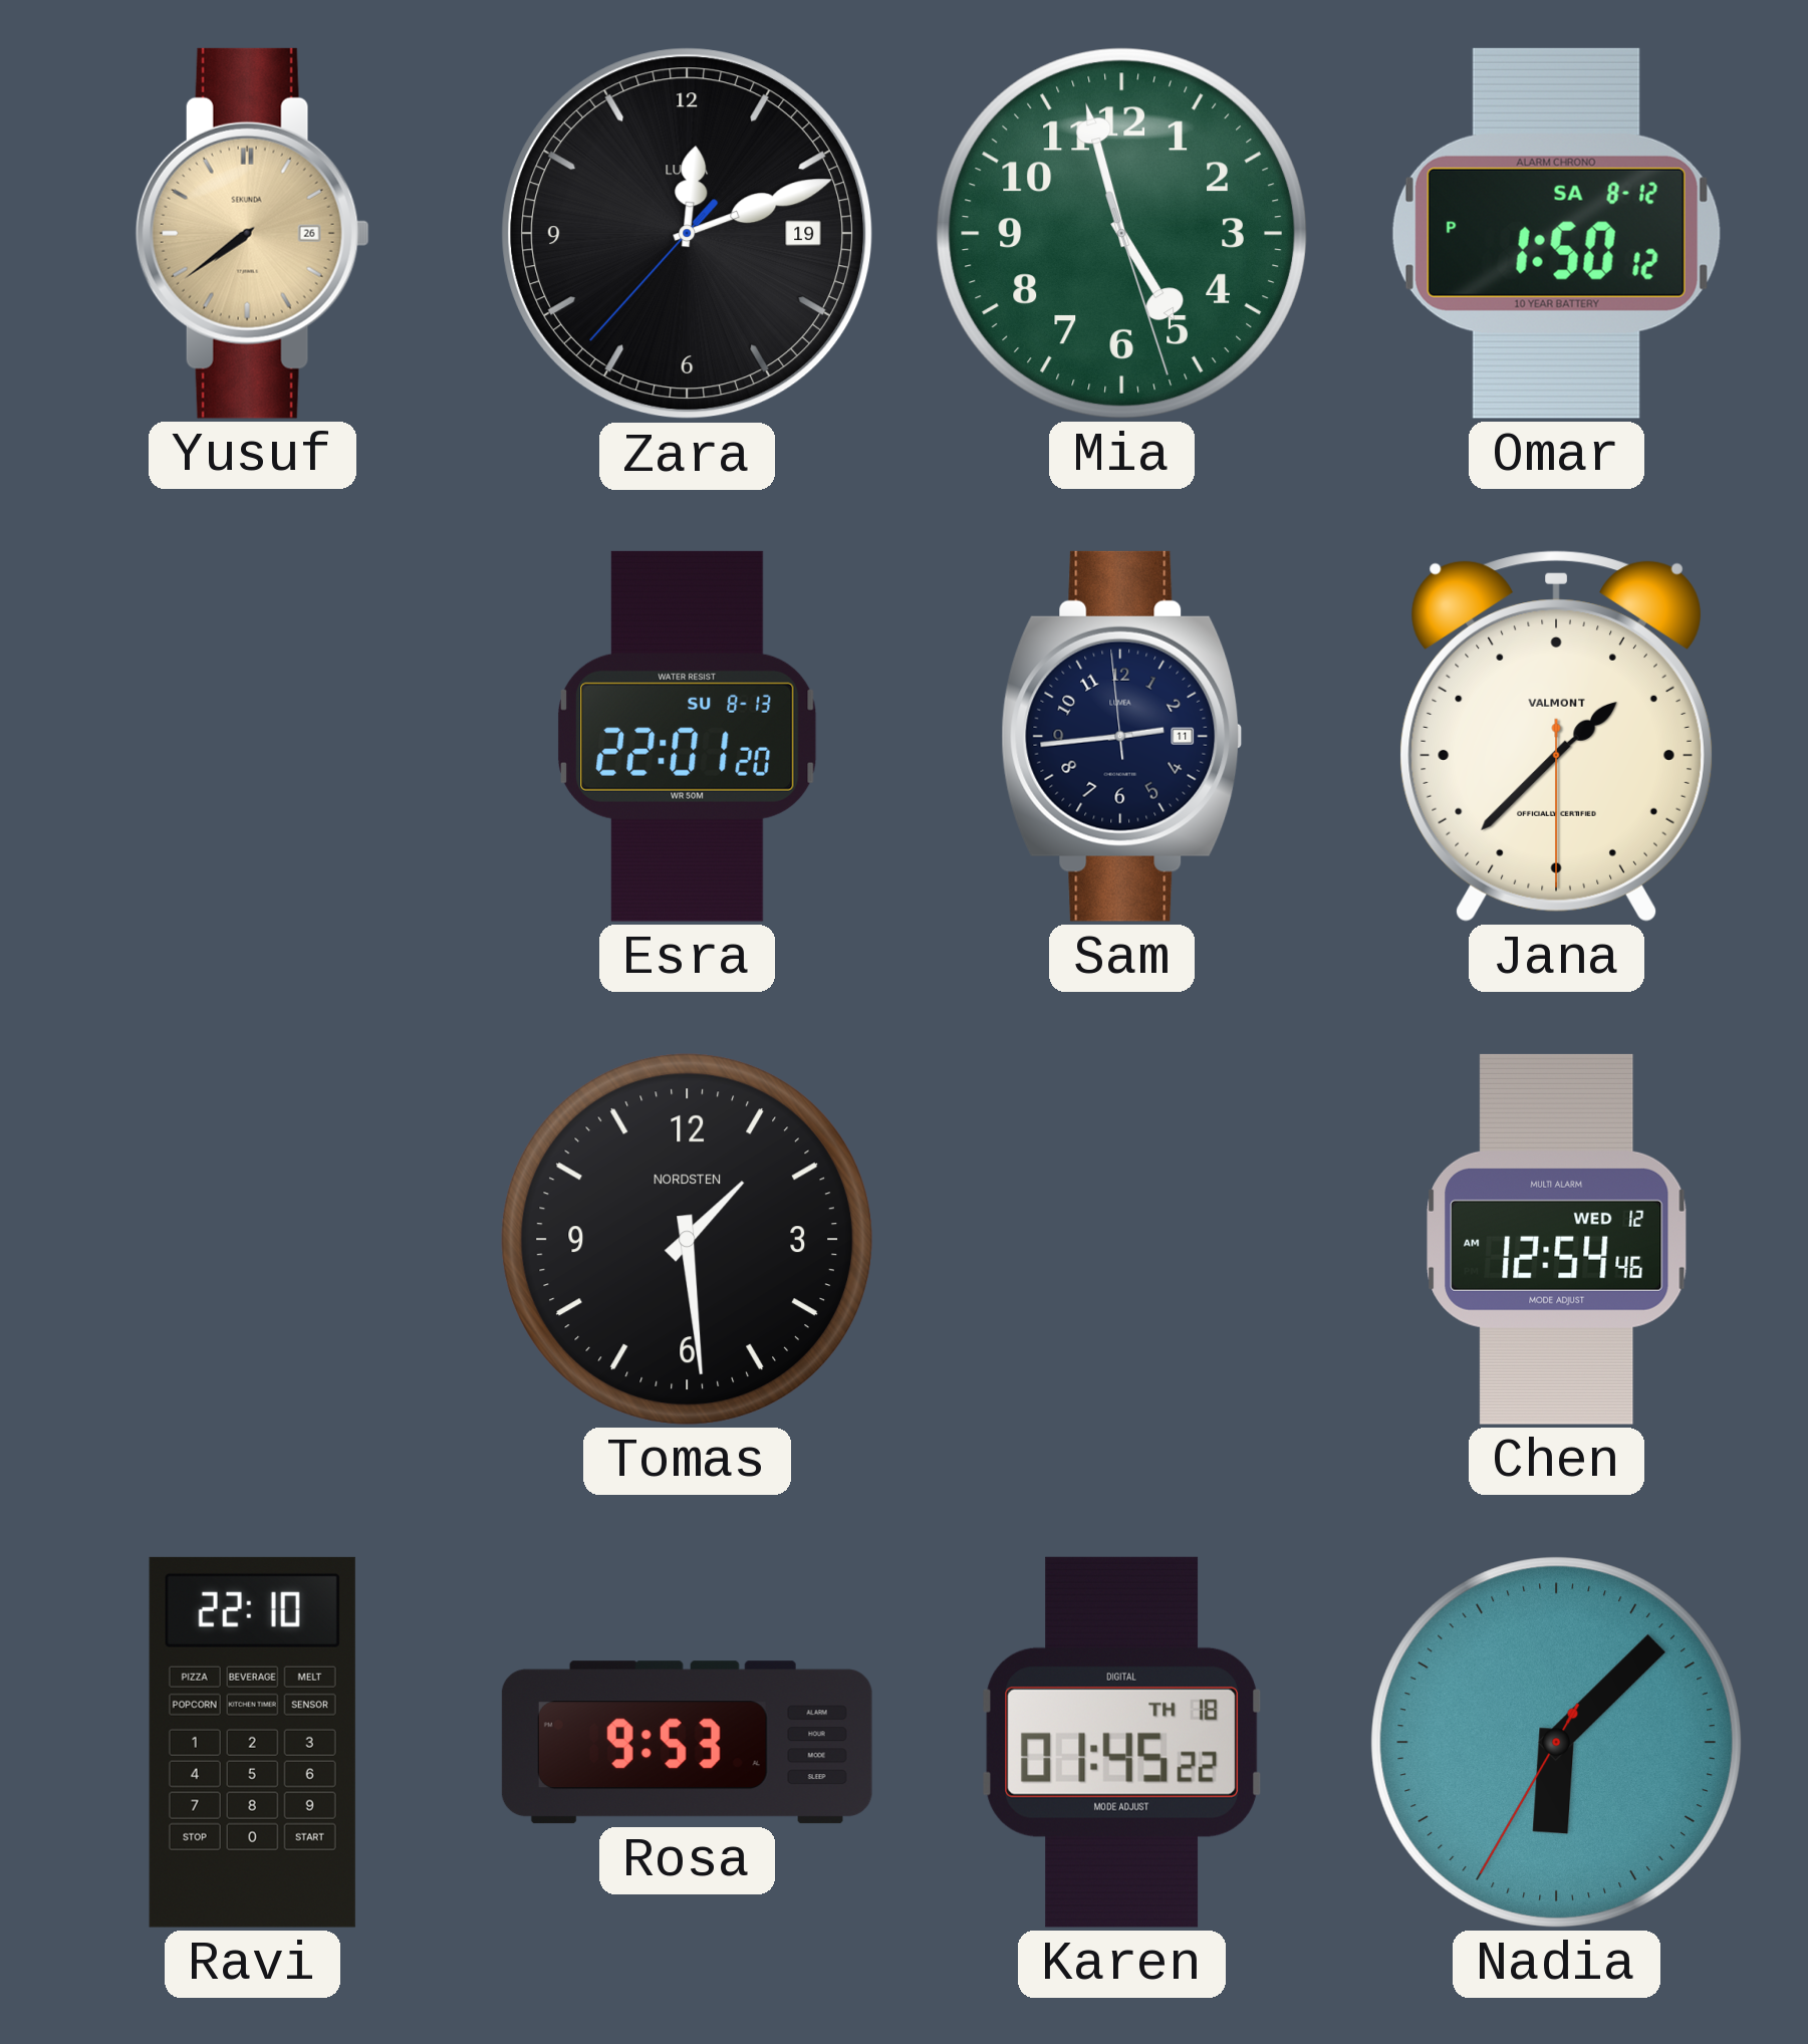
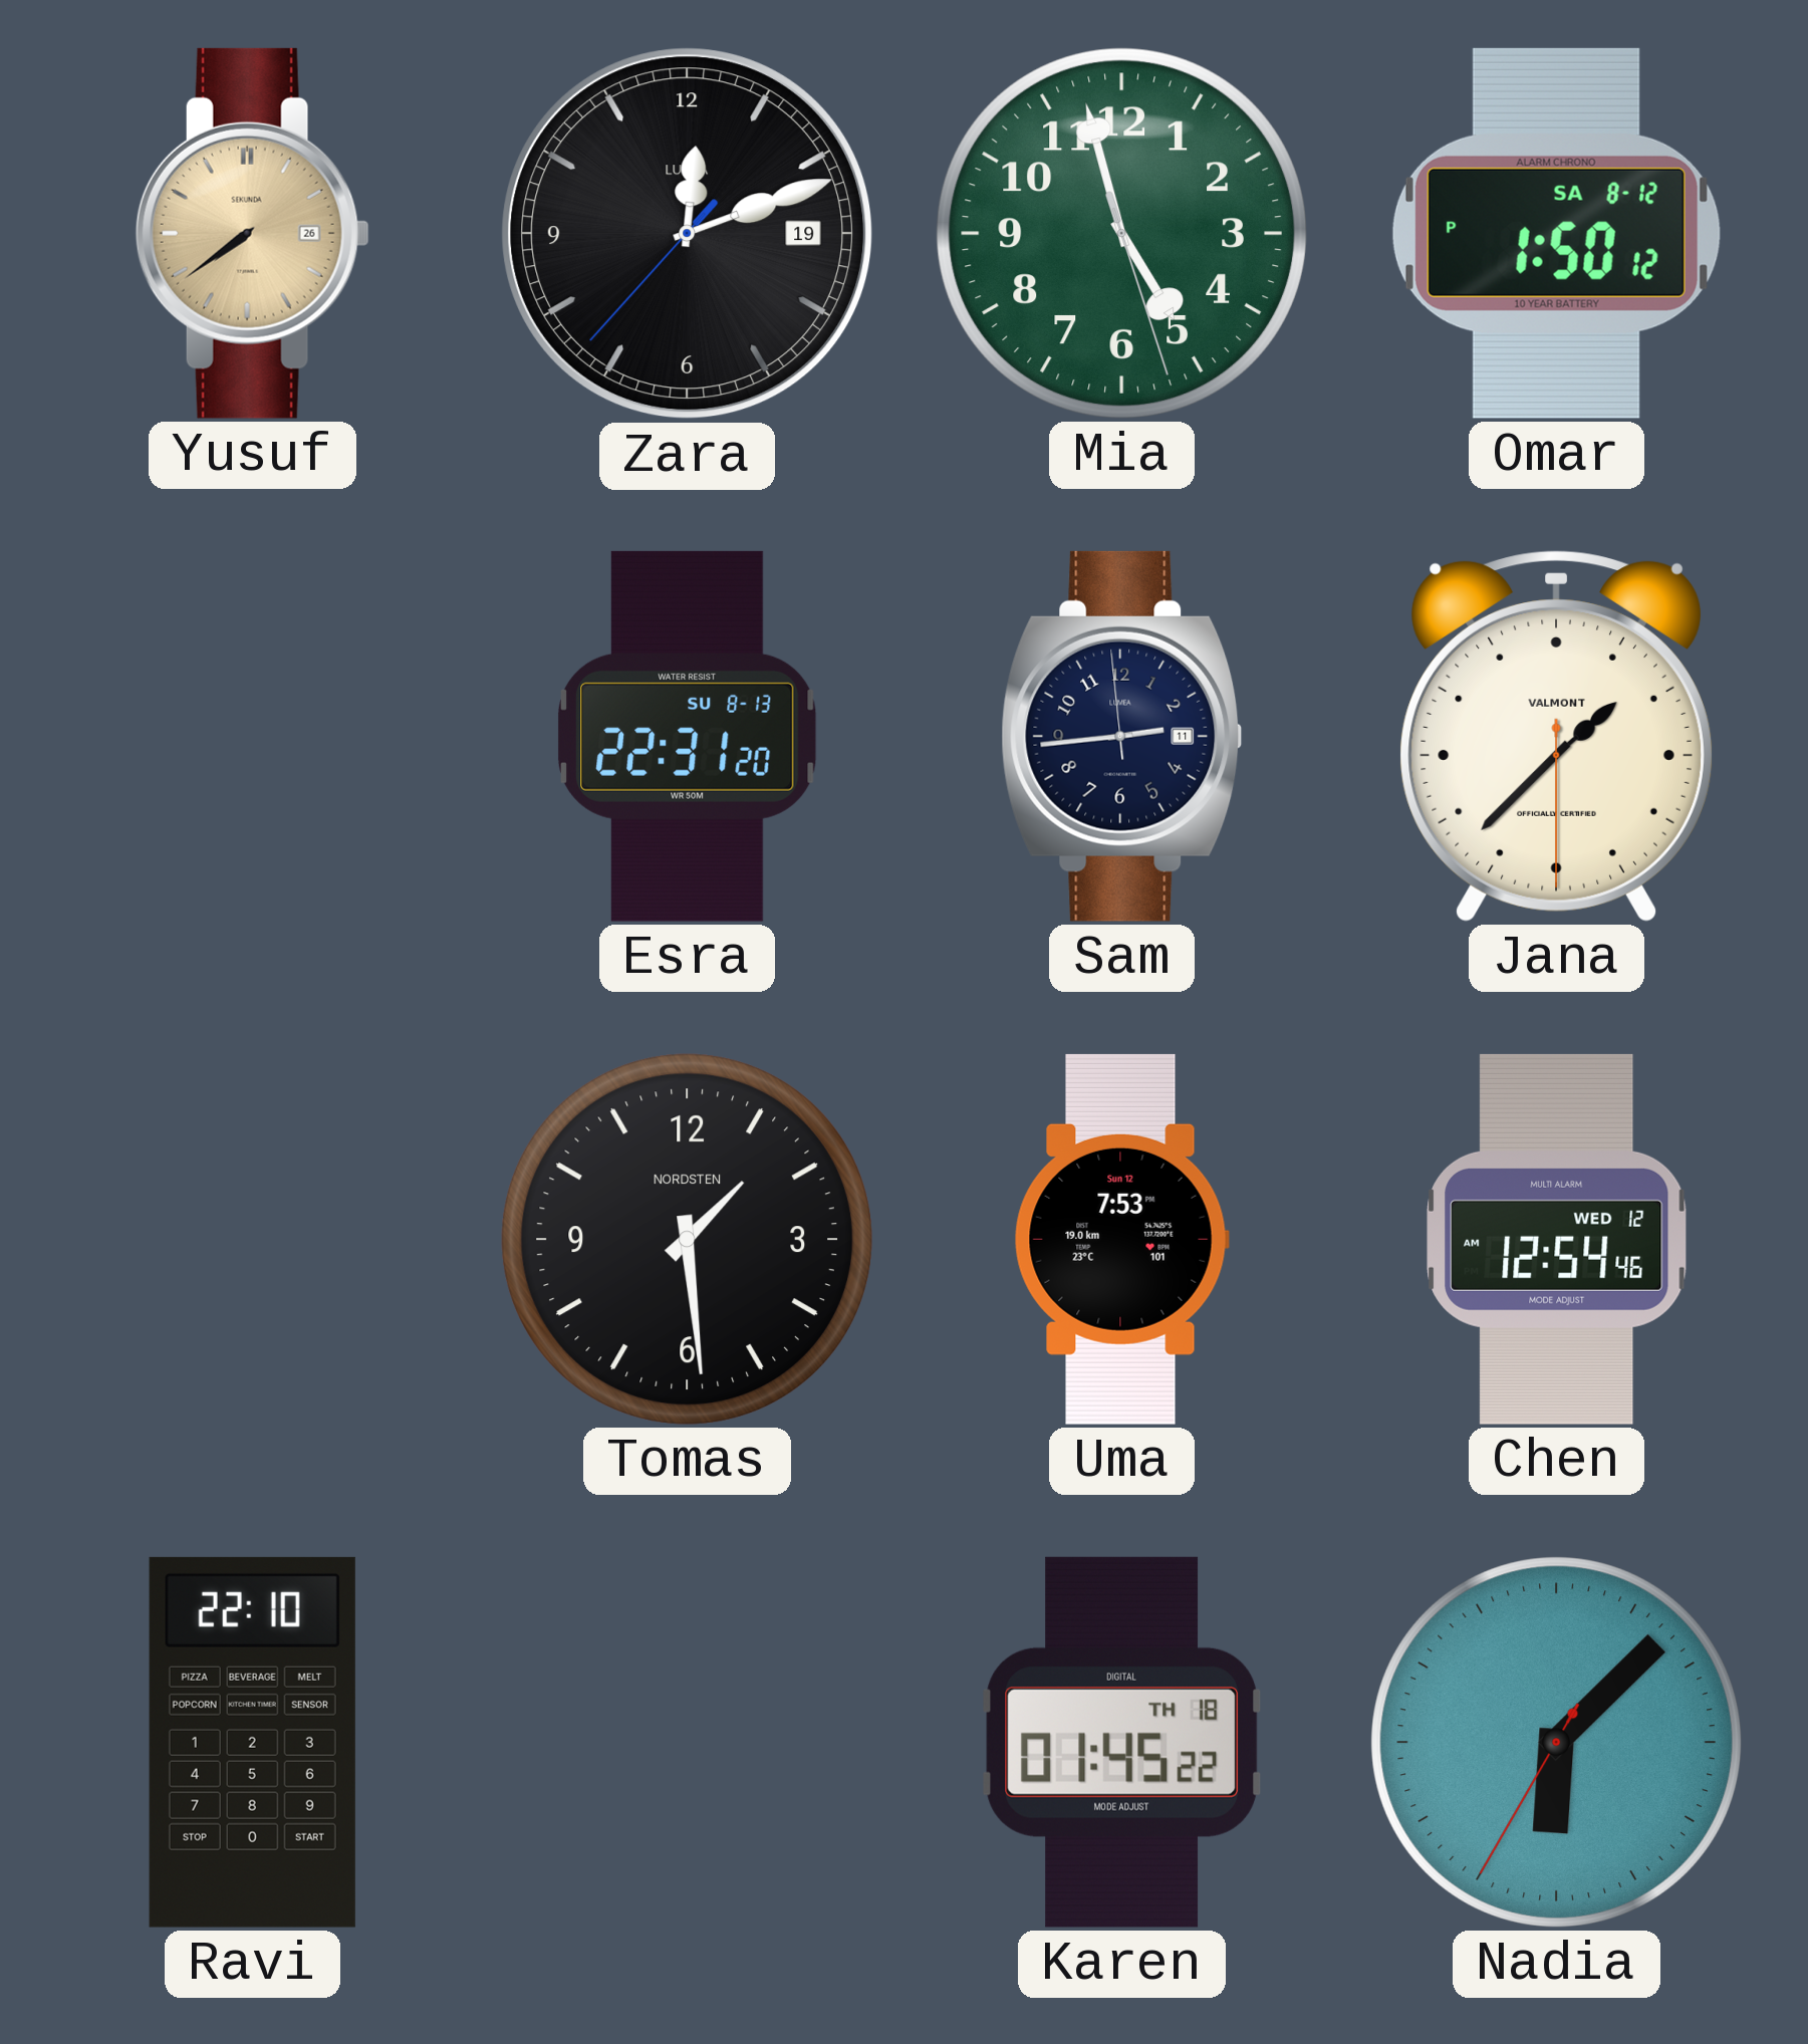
Esra: 22:01 -> 22:31
Uma: none -> 7:53
Rosa: 9:53 -> none
